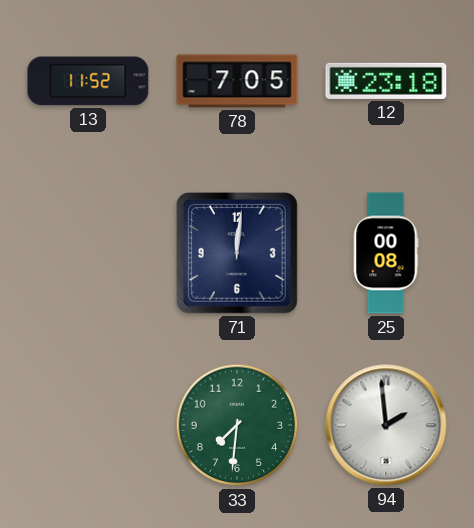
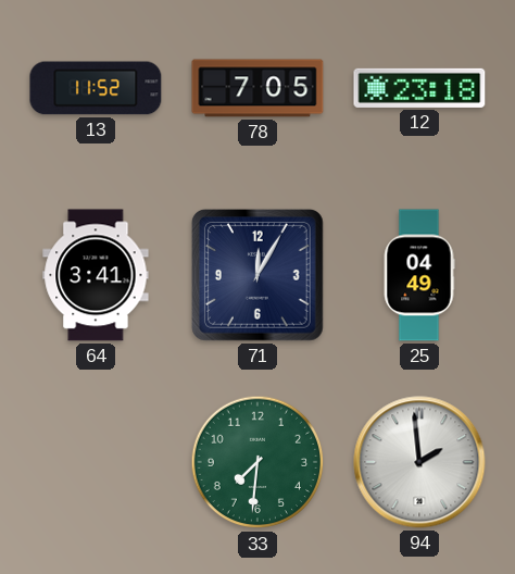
64: none -> 3:41
71: 12:01 -> 12:05
25: 00:08 -> 04:49
